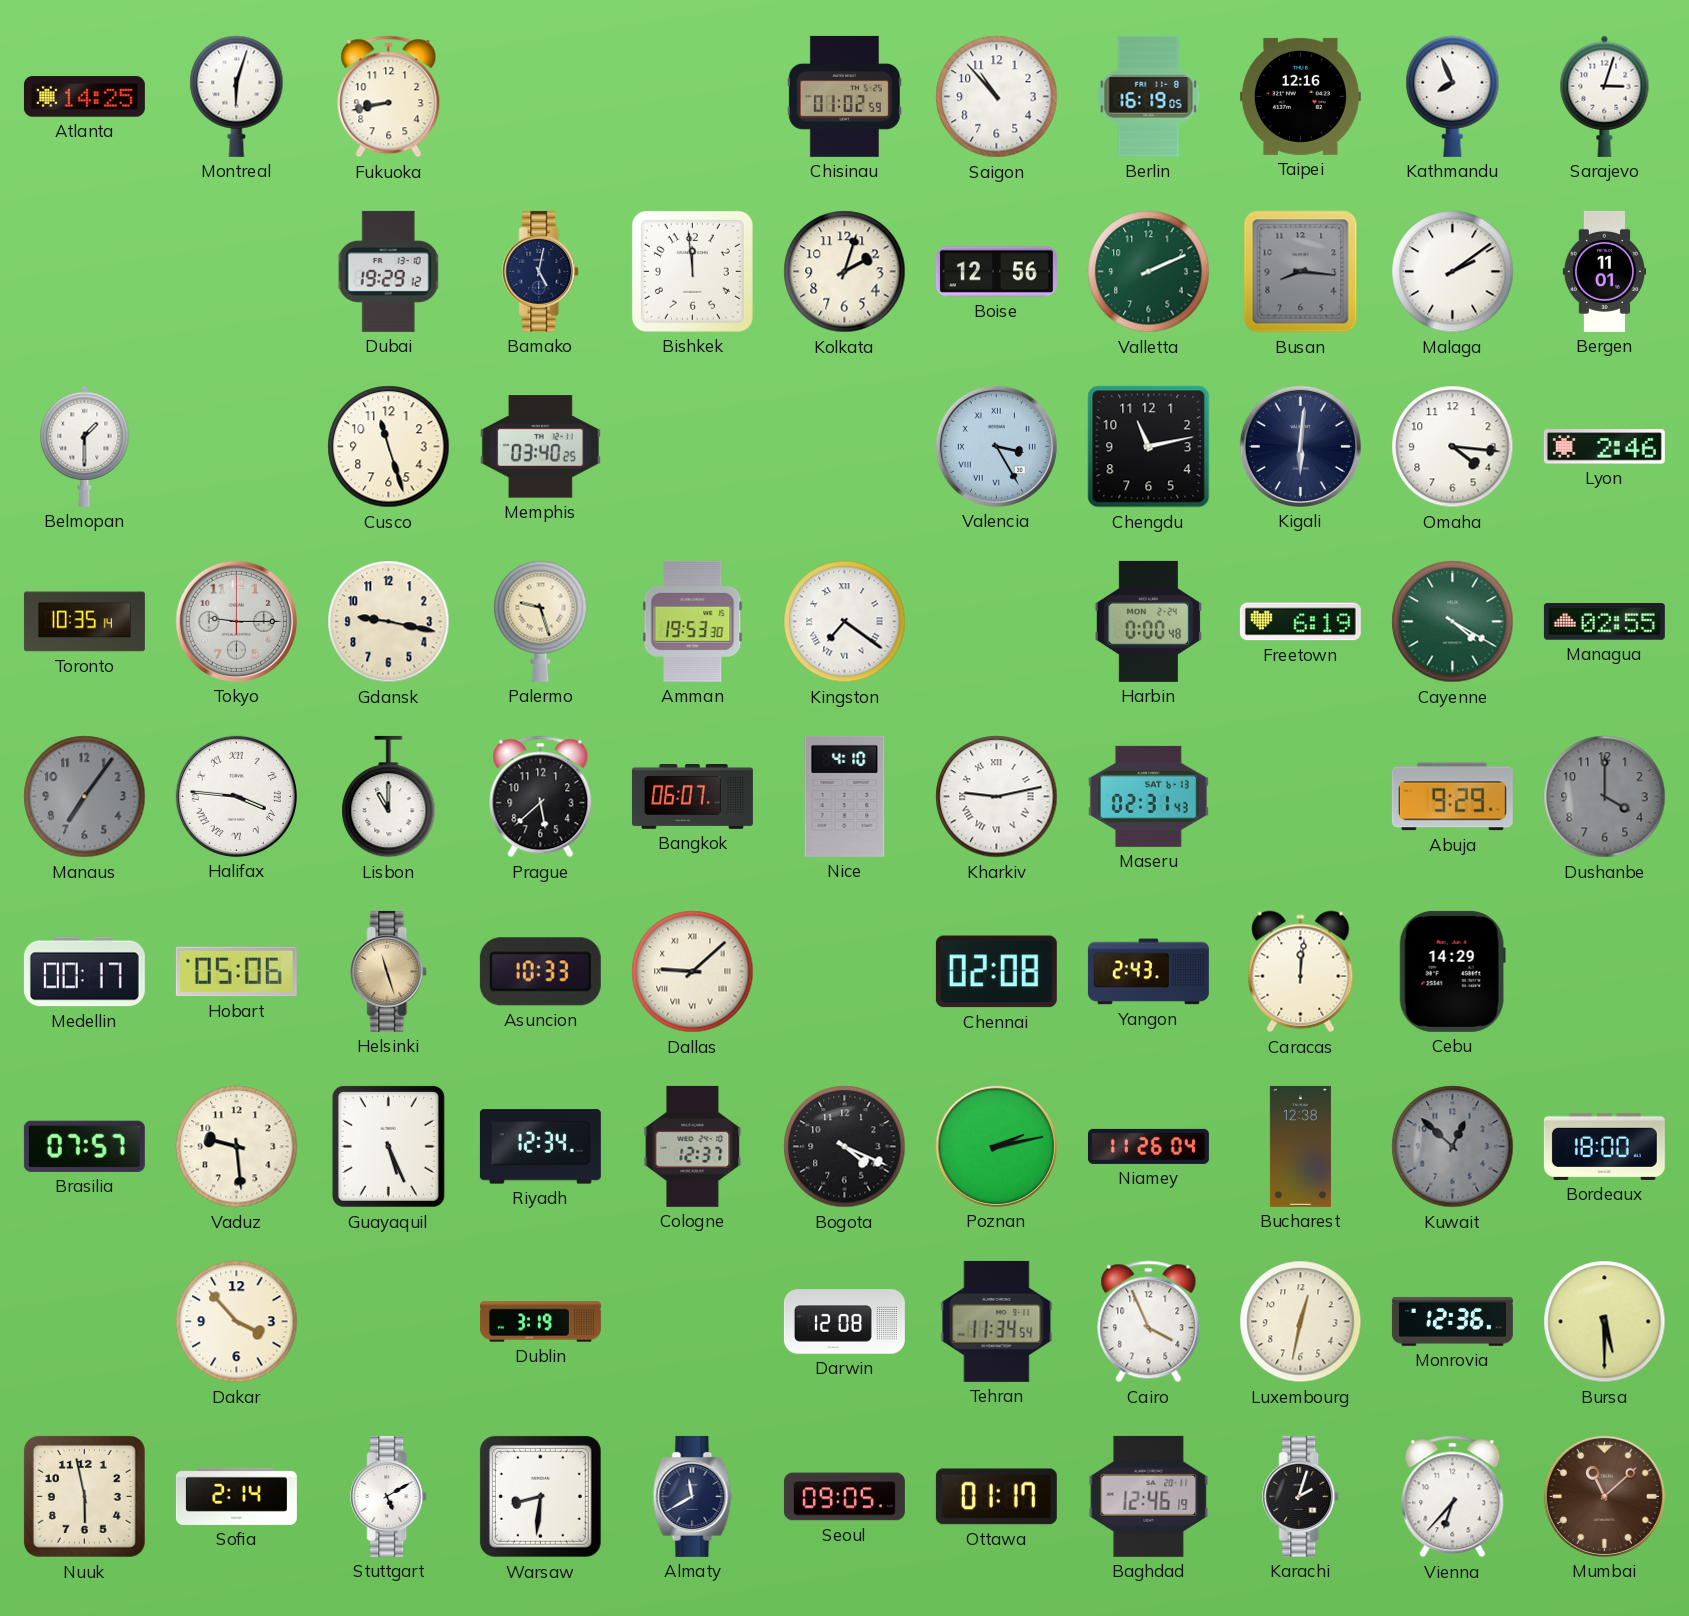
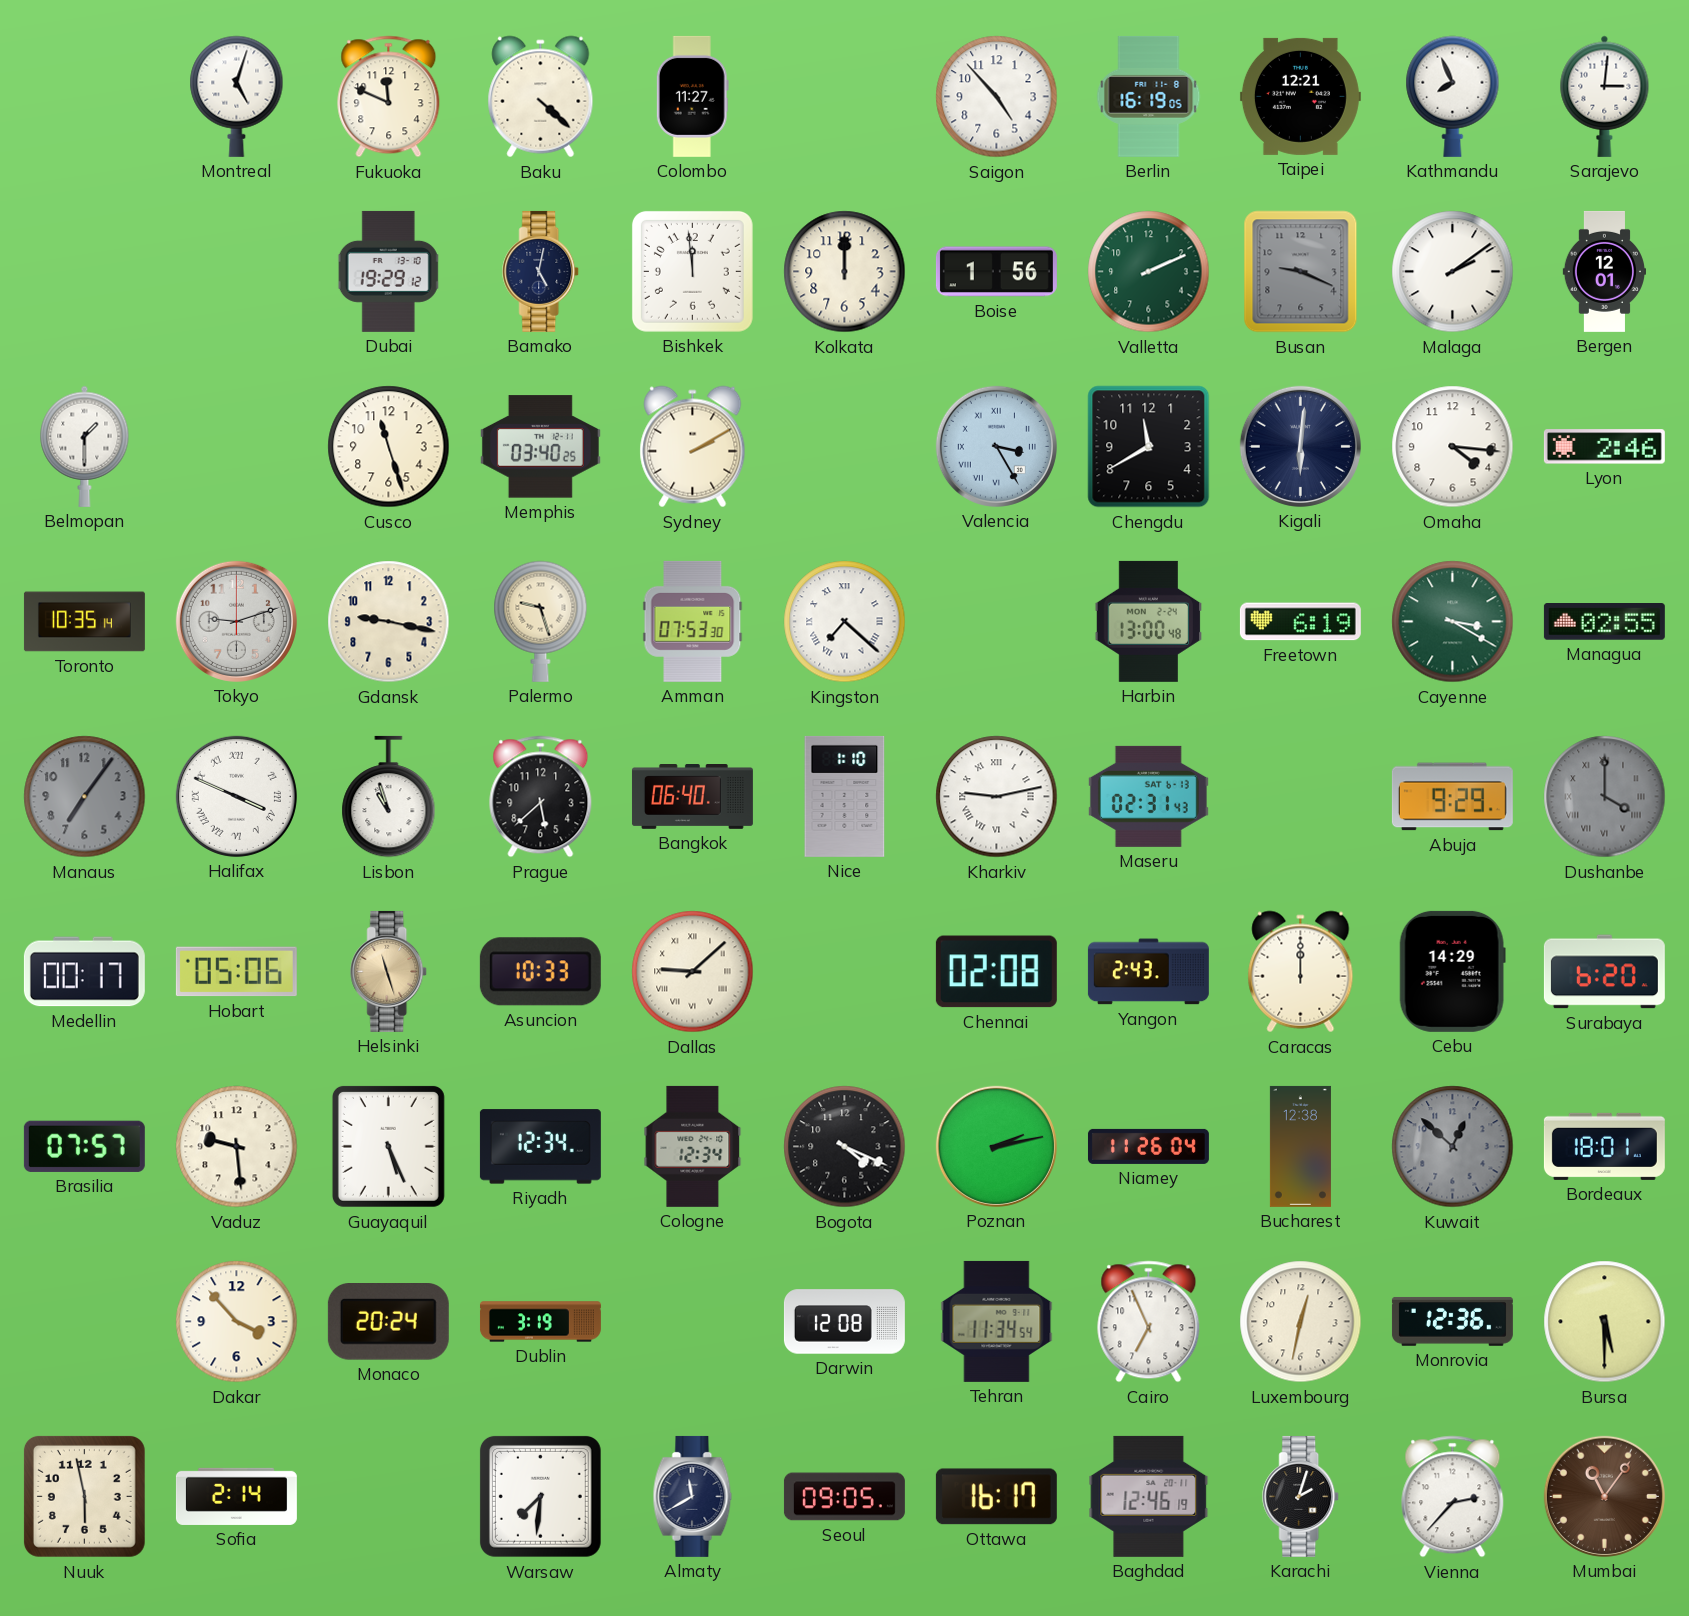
Atlanta: 14:25 -> none
Montreal: 6:03 -> 5:03
Fukuoka: 8:43 -> 11:49
Baku: none -> 4:22
Colombo: none -> 11:27
Chisinau: 01:02 -> none
Saigon: 10:53 -> 4:53
Taipei: 12:16 -> 12:21
Sarajevo: 3:03 -> 3:01
Kolkata: 2:03 -> 12:00
Boise: 12:56 -> 1:56
Busan: 8:16 -> 9:19
Bergen: 11:01 -> 12:01
Sydney: none -> 2:10
Chengdu: 11:13 -> 11:40
Tokyo: 9:15 -> 9:12
Amman: 19:53 -> 07:53
Kingston: 7:21 -> 7:22
Harbin: 0:00 -> 13:00
Cayenne: 4:20 -> 3:20
Halifax: 3:46 -> 3:49
Lisbon: 11:00 -> 10:57
Bangkok: 06:07 -> 06:40
Nice: 4:10 -> 1:10
Dushanbe numerals: Arabic -> Roman
Caracas: 12:01 -> 12:00
Surabaya: none -> 6:20
Cologne: 12:37 -> 12:34
Bordeaux: 18:00 -> 18:01
Monaco: none -> 20:24
Cairo: 3:56 -> 6:56
Stuttgart: 5:10 -> none
Warsaw: 8:31 -> 7:31
Ottawa: 01:17 -> 16:17
Vienna: 6:37 -> 2:37
Mumbai: 11:08 -> 11:06
